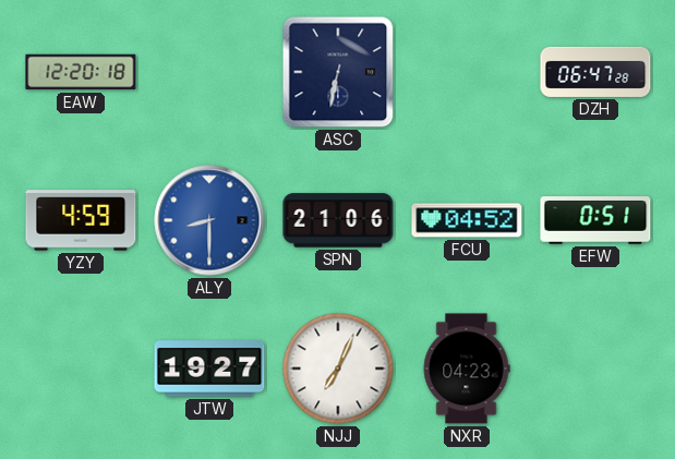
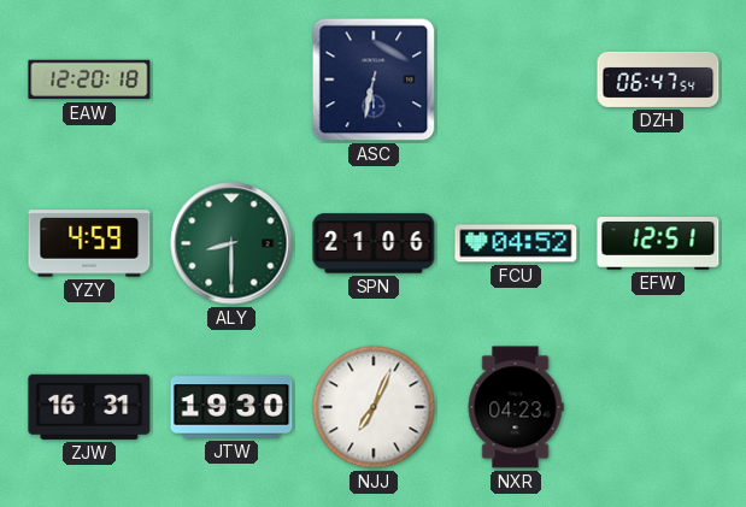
DZH: 06:47:28 -> 06:47:54
ALY dial: blue -> green
EFW: 0:51 -> 12:51
ZJW: none -> 16:31
JTW: 19:27 -> 19:30
